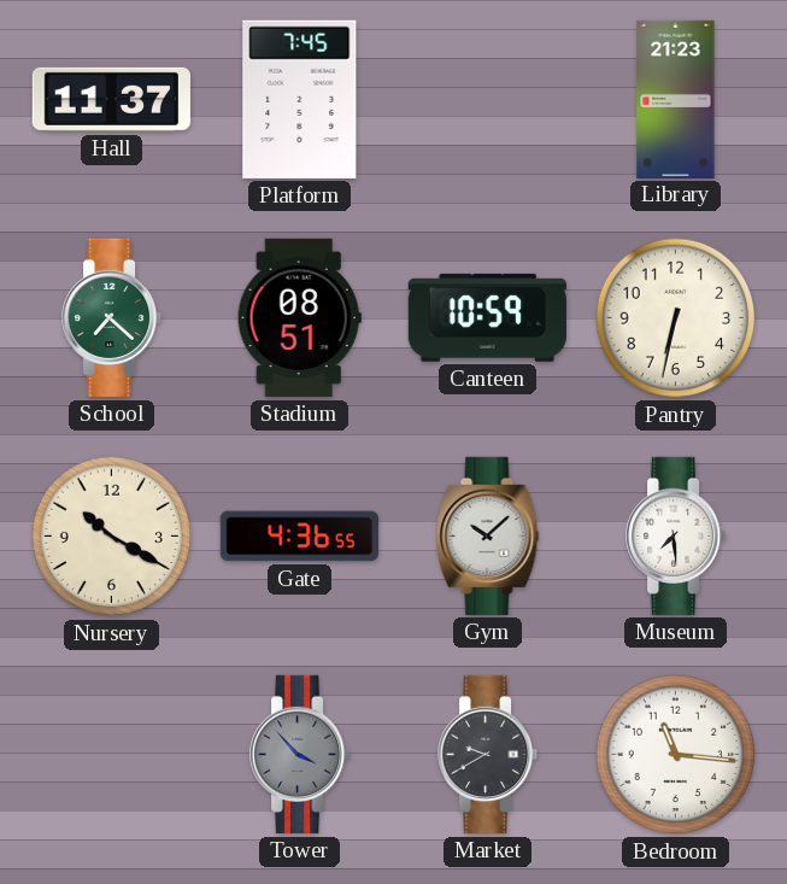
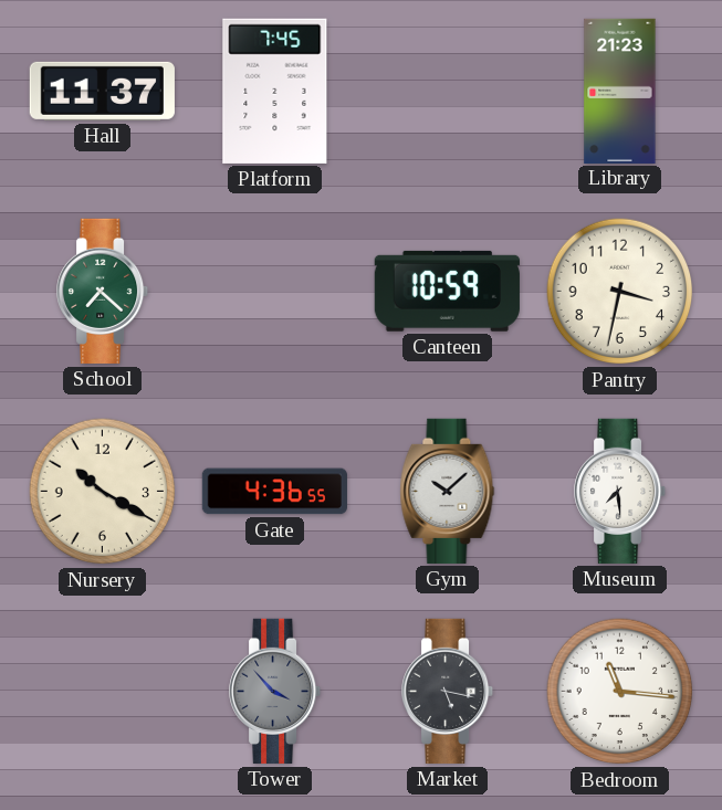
Stadium: 08:51 -> none
Pantry: 6:32 -> 3:32
Market: 9:40 -> 5:17
